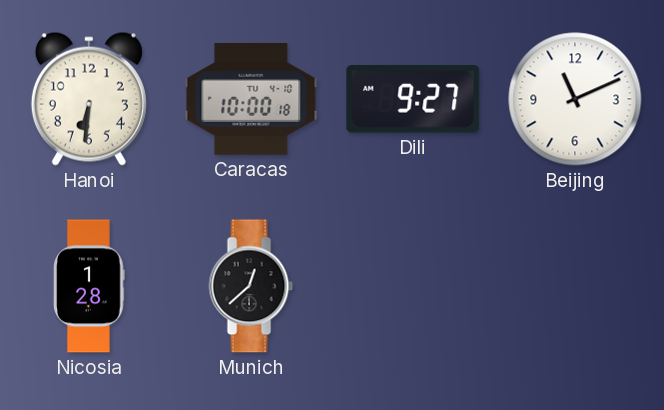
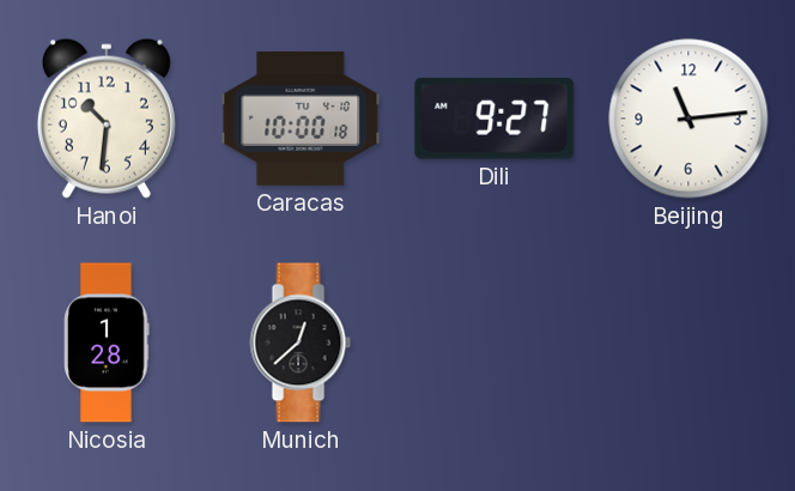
Hanoi: 6:31 -> 10:31
Beijing: 11:11 -> 11:14
